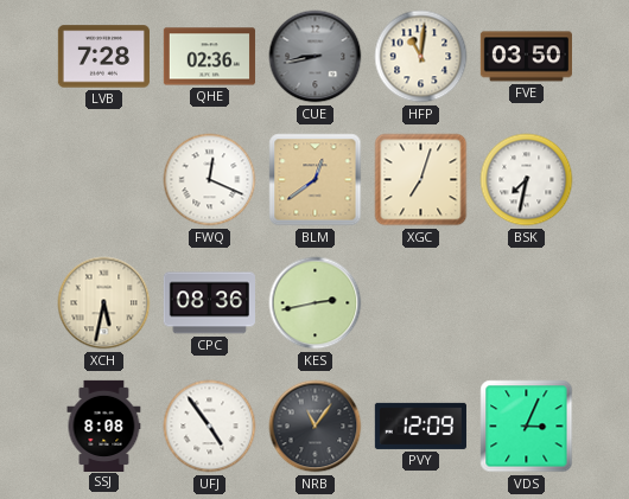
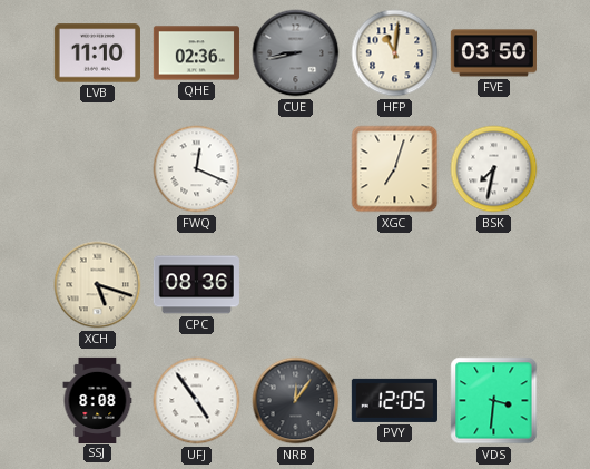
LVB: 7:28 -> 11:10
BLM: 12:39 -> none
XCH: 5:32 -> 5:18
KES: 2:43 -> none
NRB: 11:06 -> 12:06
PVY: 12:09 -> 12:05
VDS: 3:04 -> 3:31
